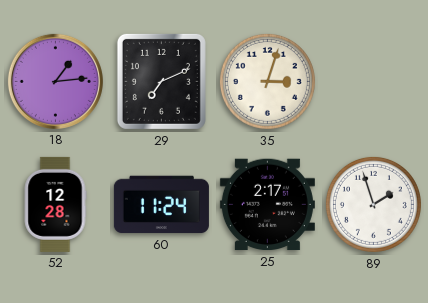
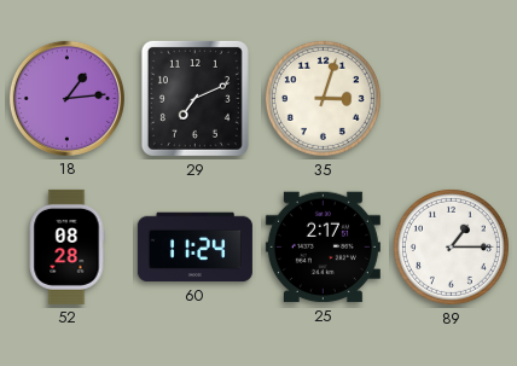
52: 12:28 -> 08:28
89: 1:57 -> 1:15
